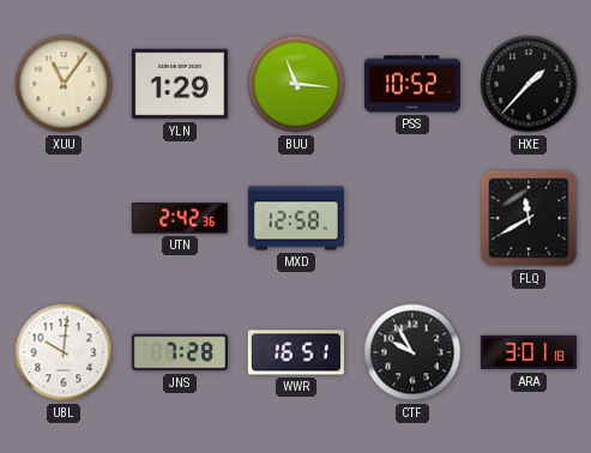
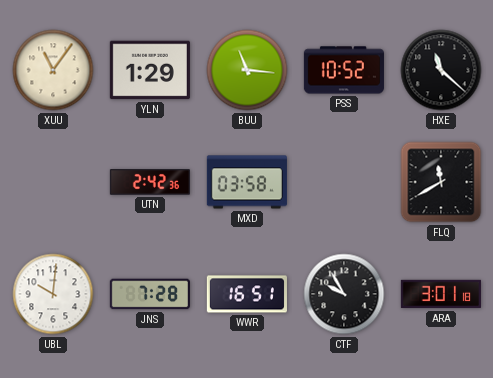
HXE: 1:37 -> 11:22
MXD: 12:58 -> 03:58
